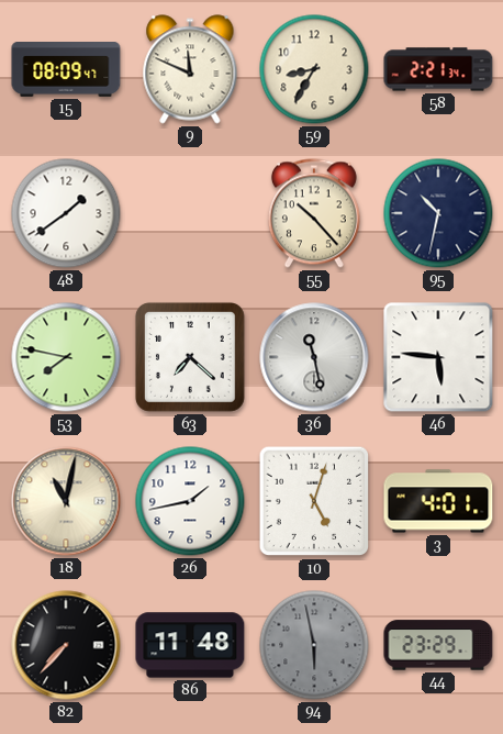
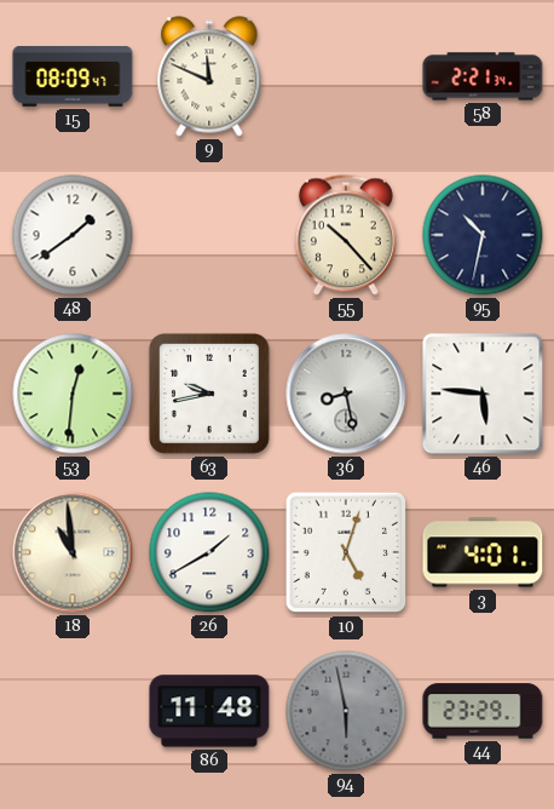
59: 8:35 -> none
53: 7:47 -> 12:31
63: 7:22 -> 9:43
36: 11:28 -> 8:28
18: 11:02 -> 10:59
26: 1:43 -> 1:40
82: 7:37 -> none
